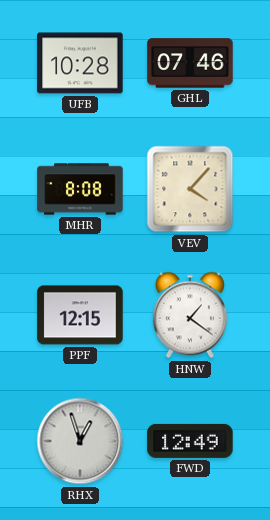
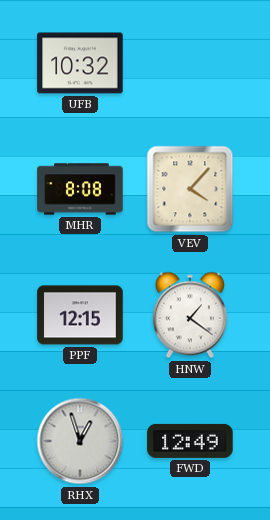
UFB: 10:28 -> 10:32
GHL: 07:46 -> none
